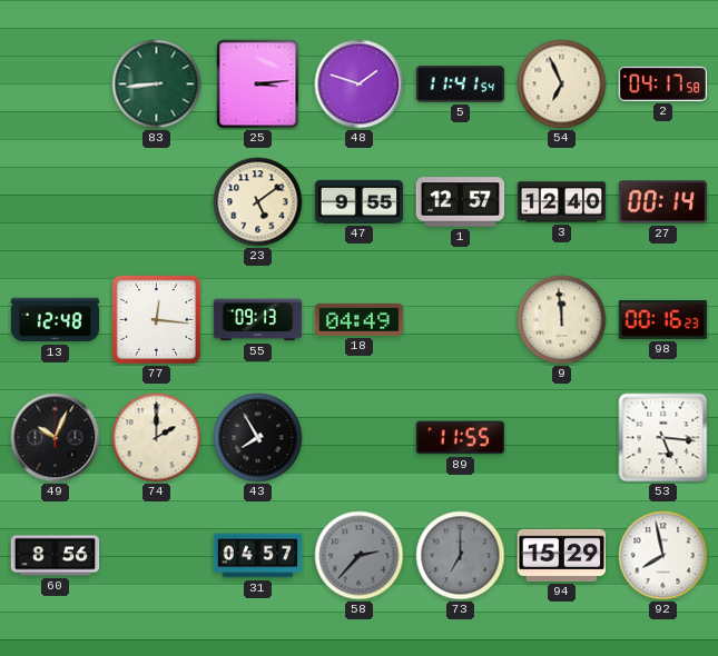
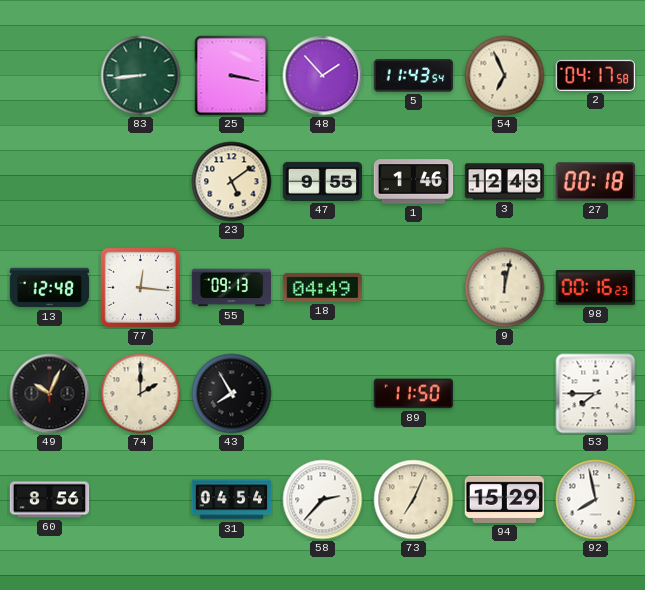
25: 3:14 -> 3:17
48: 1:48 -> 1:53
5: 11:41 -> 11:43
1: 12:57 -> 1:46
3: 12:40 -> 12:43
27: 00:14 -> 00:18
9: 11:59 -> 12:02
89: 11:55 -> 11:50
53: 5:16 -> 7:45
31: 04:57 -> 04:54
58 dial: grey -> white
73: 7:00 -> 7:04
73 dial: grey -> cream
